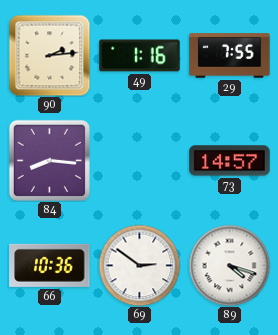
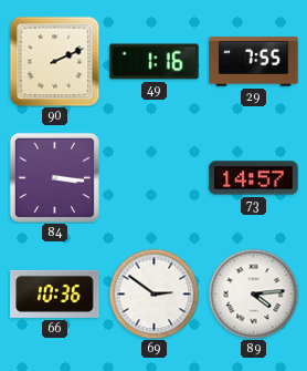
90: 2:14 -> 2:11
84: 8:16 -> 3:16
89: 4:18 -> 4:14
